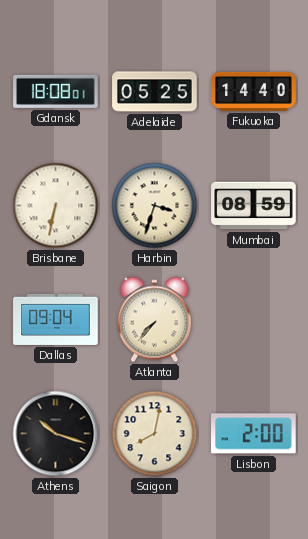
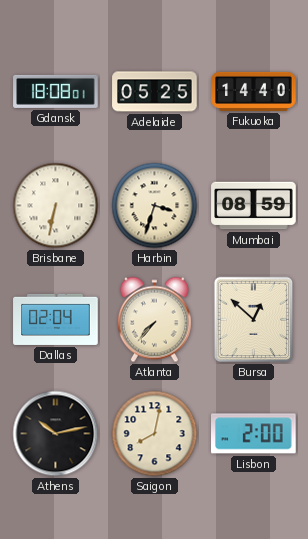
Dallas: 09:04 -> 02:04
Bursa: none -> 12:52
Athens: 10:18 -> 10:13
